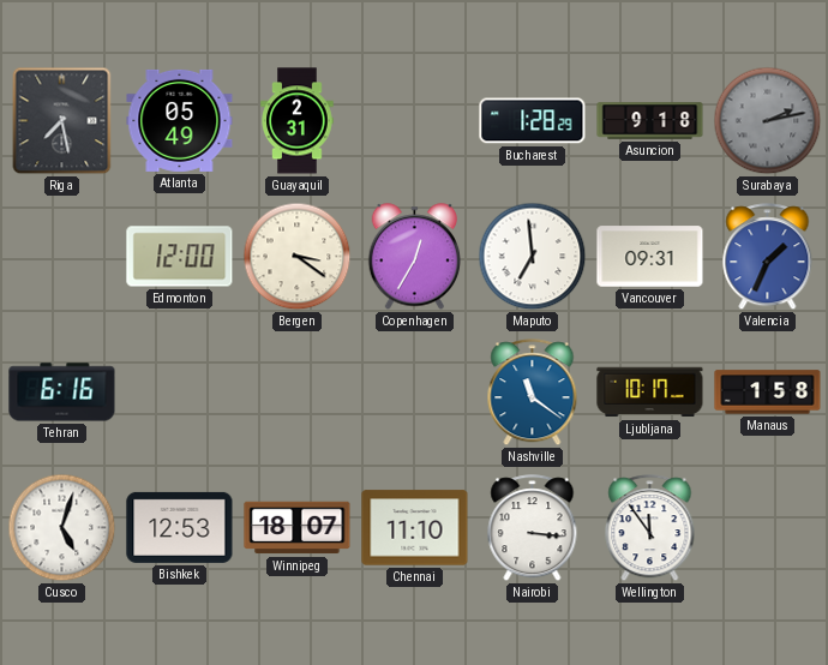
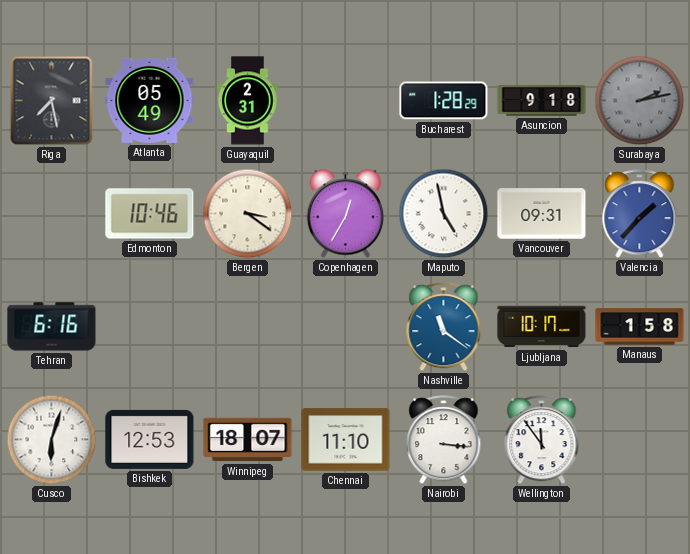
Edmonton: 12:00 -> 10:46
Maputo: 6:59 -> 4:58
Valencia: 1:34 -> 1:37
Cusco: 5:03 -> 6:03
